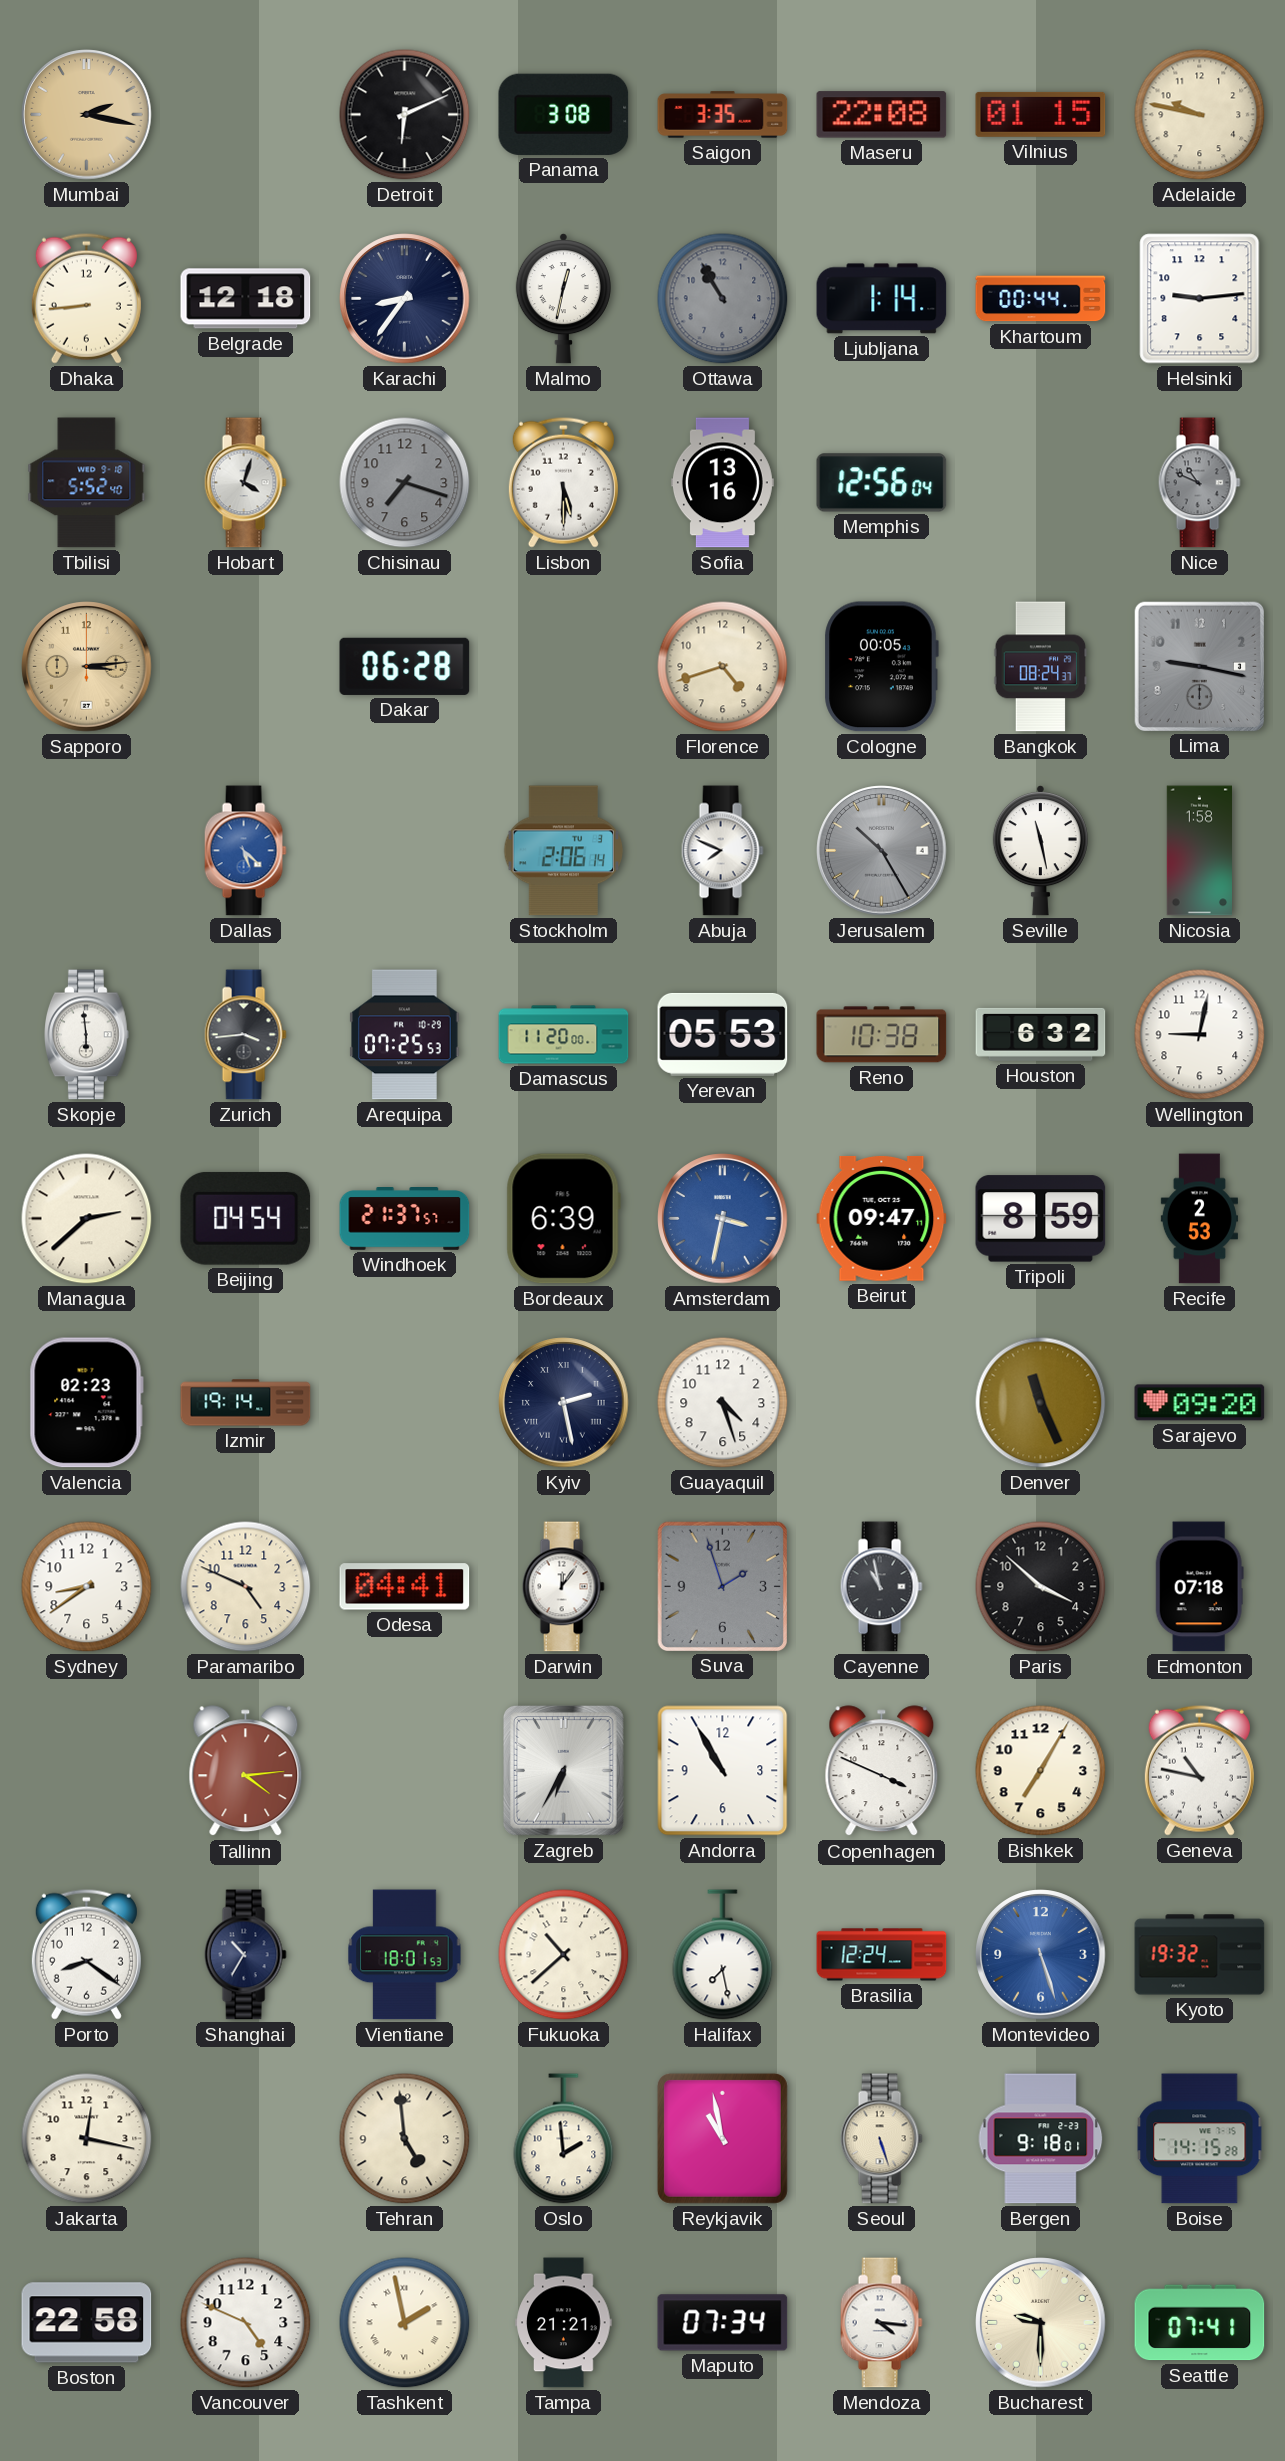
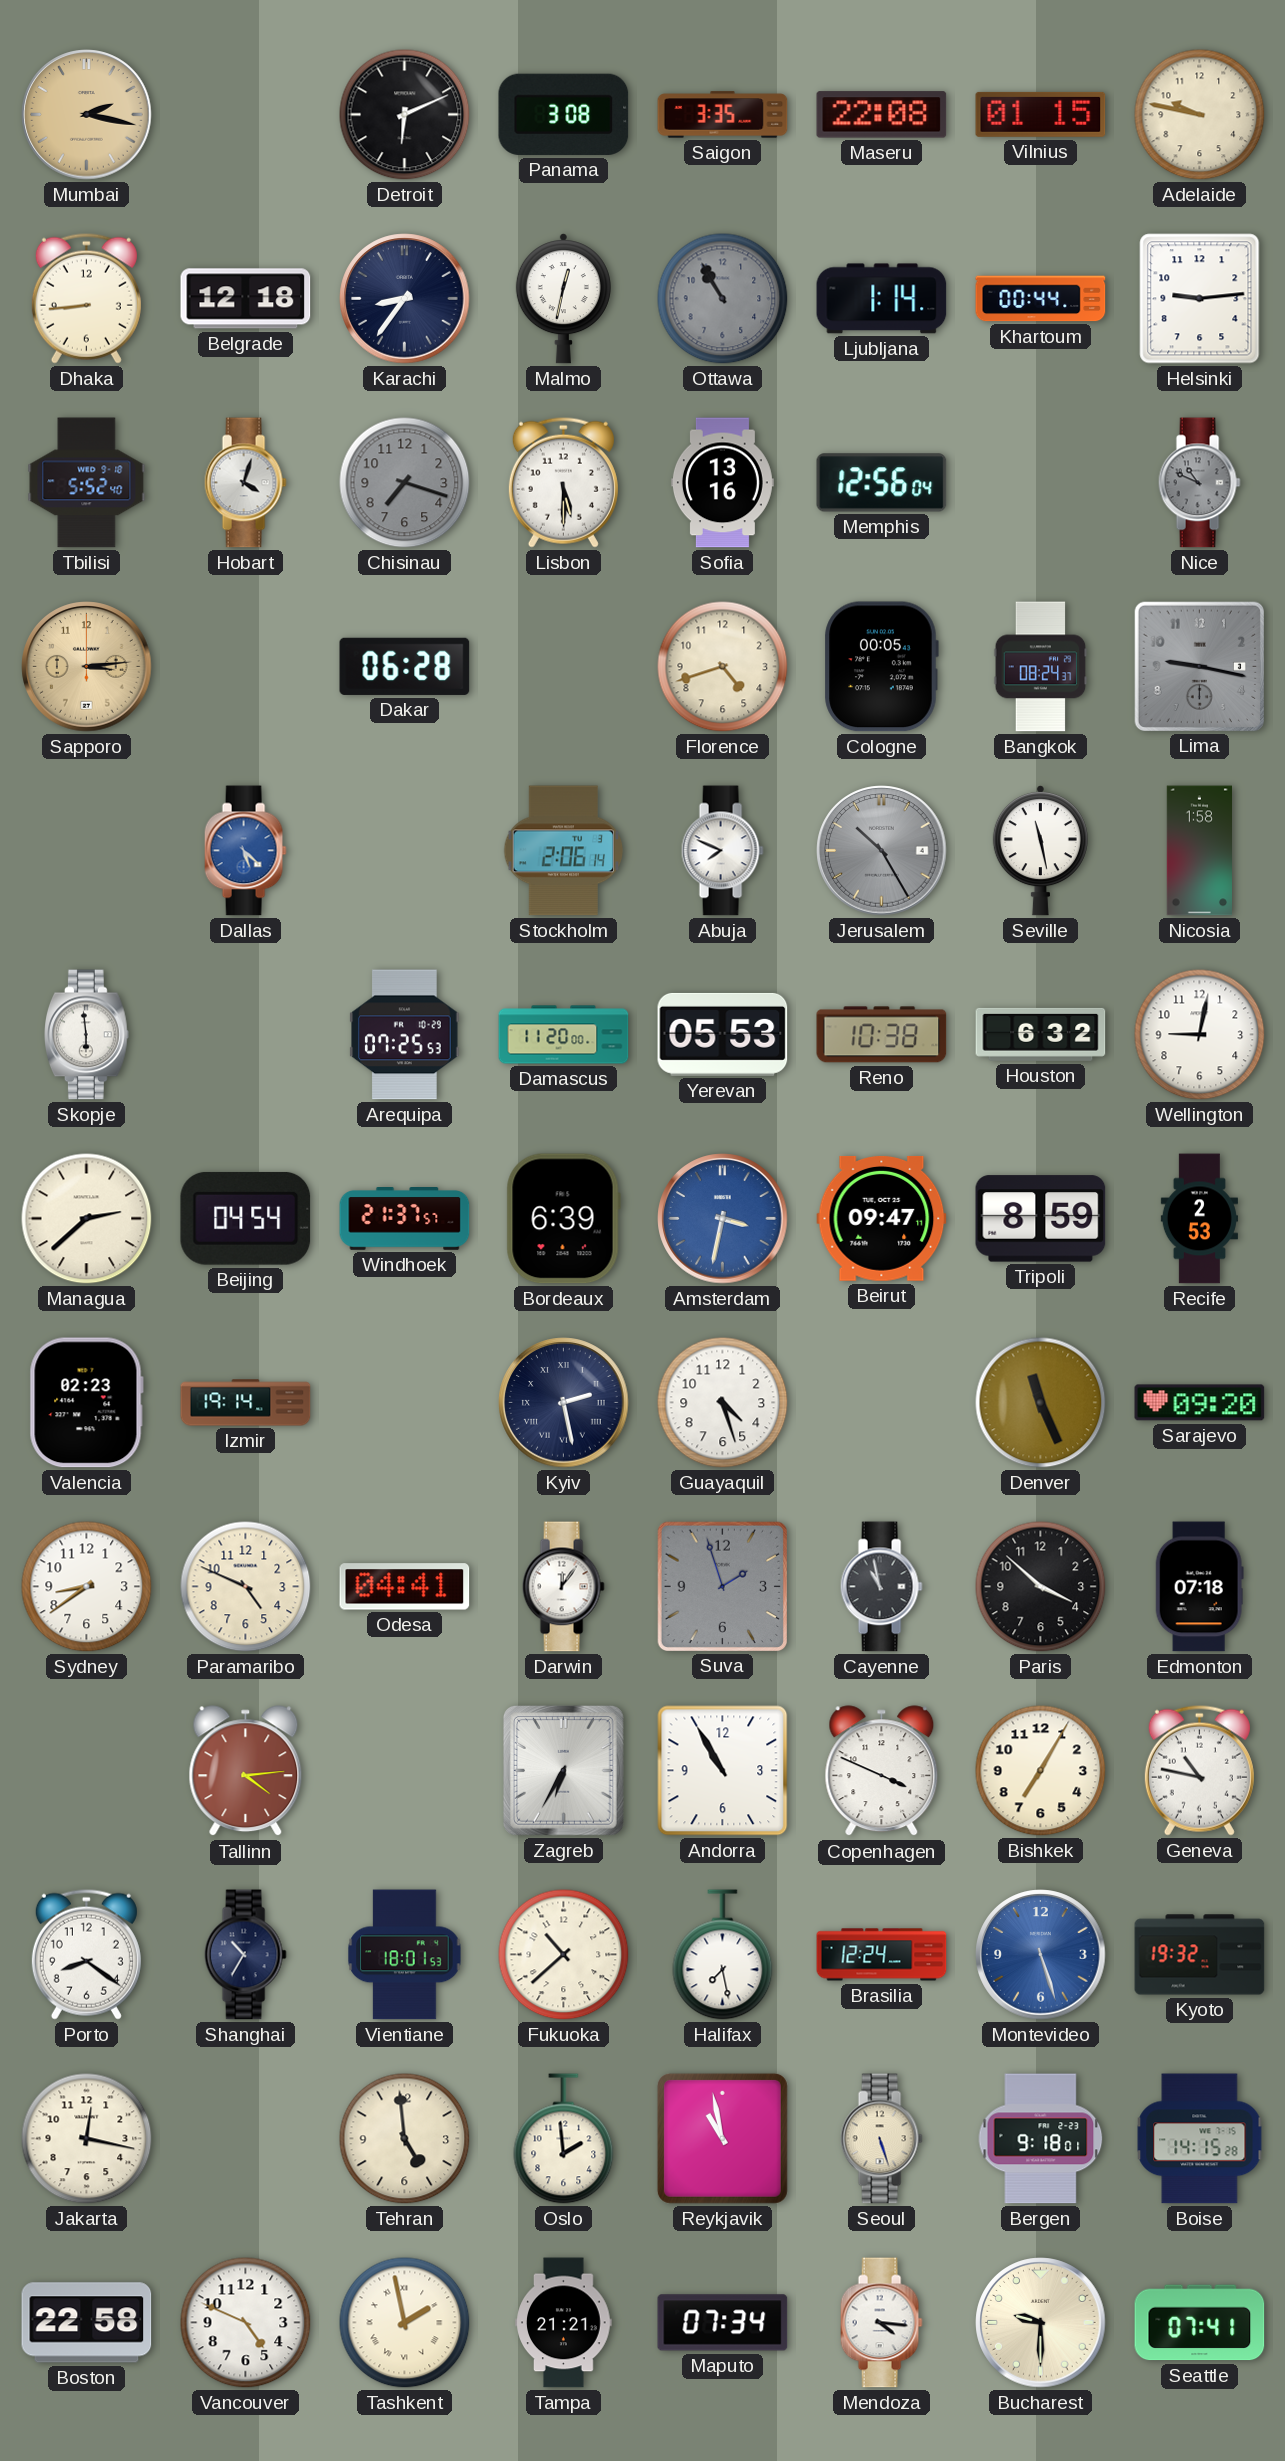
Zurich: 3:44 -> none
